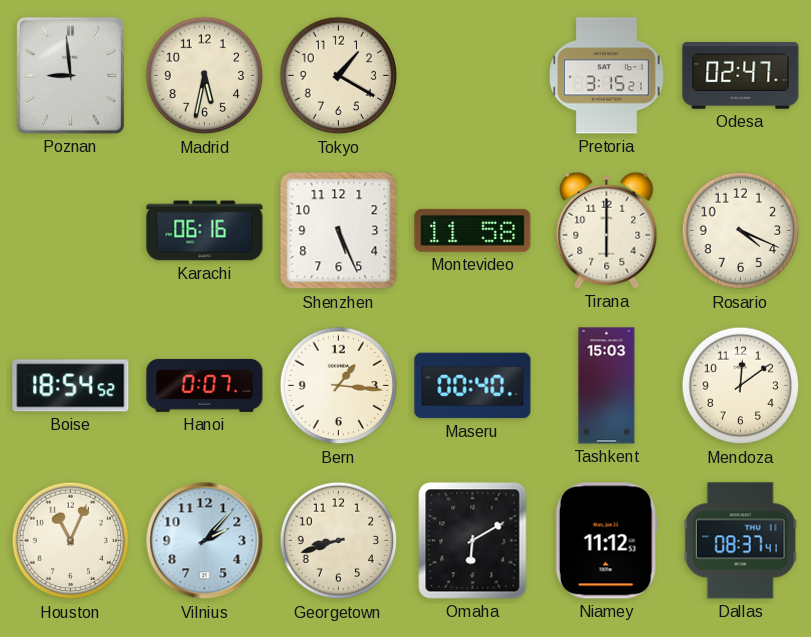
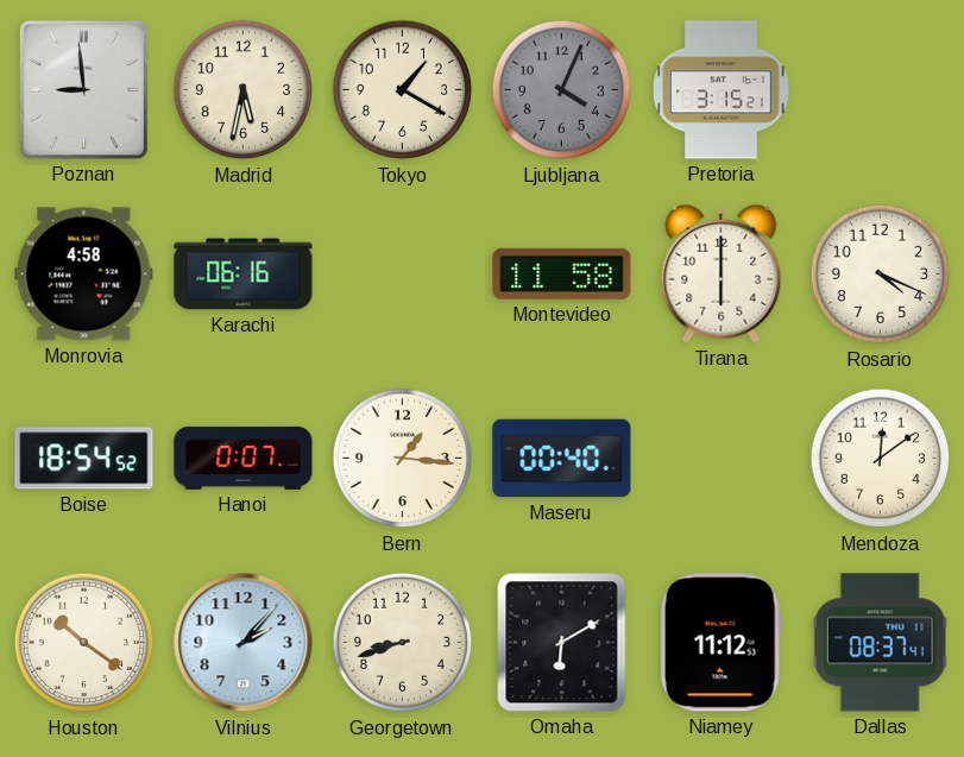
Ljubljana: none -> 4:04
Odesa: 02:47 -> none
Monrovia: none -> 4:58
Shenzhen: 5:26 -> none
Tashkent: 15:03 -> none
Houston: 11:04 -> 10:21
